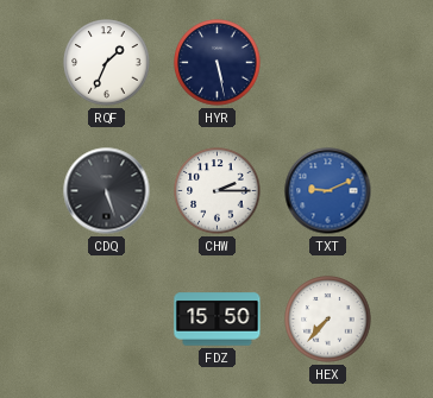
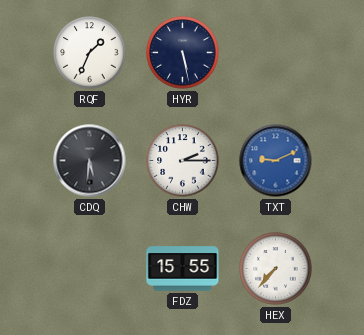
CDQ: 5:27 -> 5:31
FDZ: 15:50 -> 15:55
